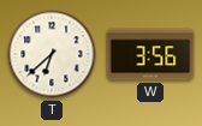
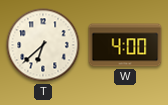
W: 3:56 -> 4:00
